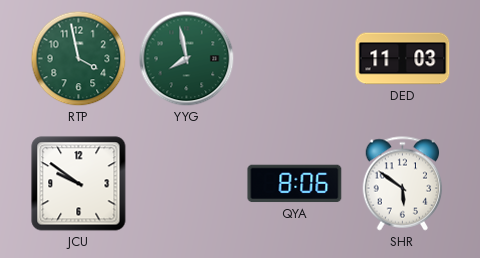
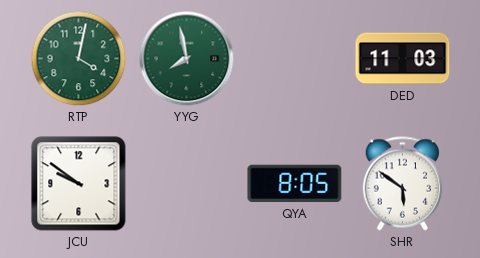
RTP: 3:58 -> 4:02
QYA: 8:06 -> 8:05
